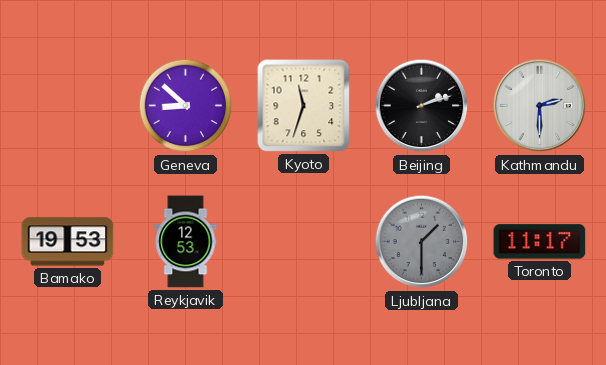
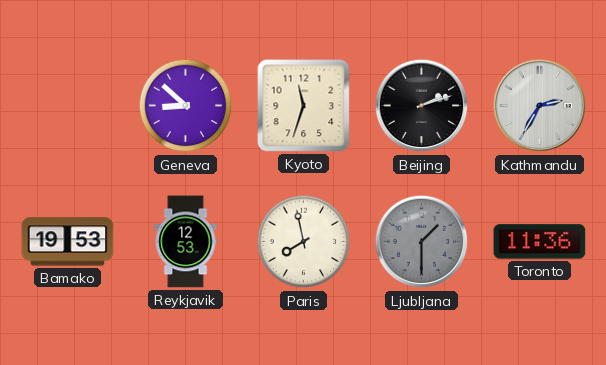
Kathmandu: 2:30 -> 2:35
Paris: none -> 7:58
Toronto: 11:17 -> 11:36
